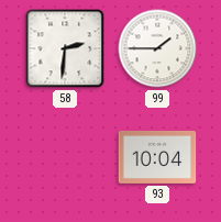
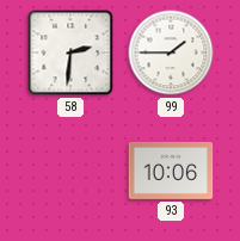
93: 10:04 -> 10:06
